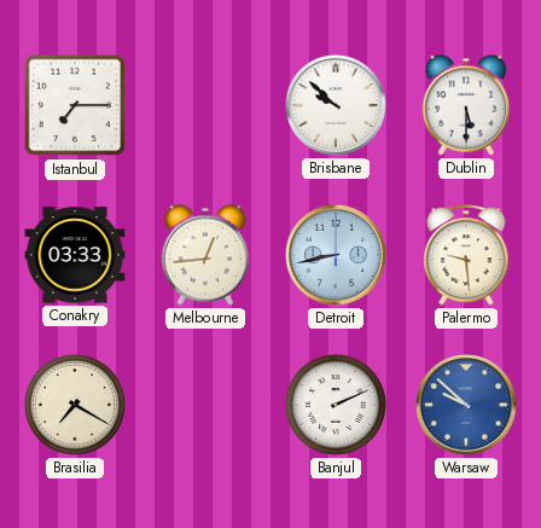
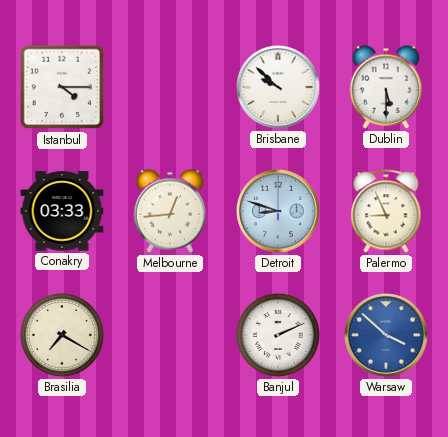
Istanbul: 7:15 -> 4:15
Detroit: 8:43 -> 8:48
Palermo: 9:29 -> 8:56
Warsaw: 9:52 -> 3:52
